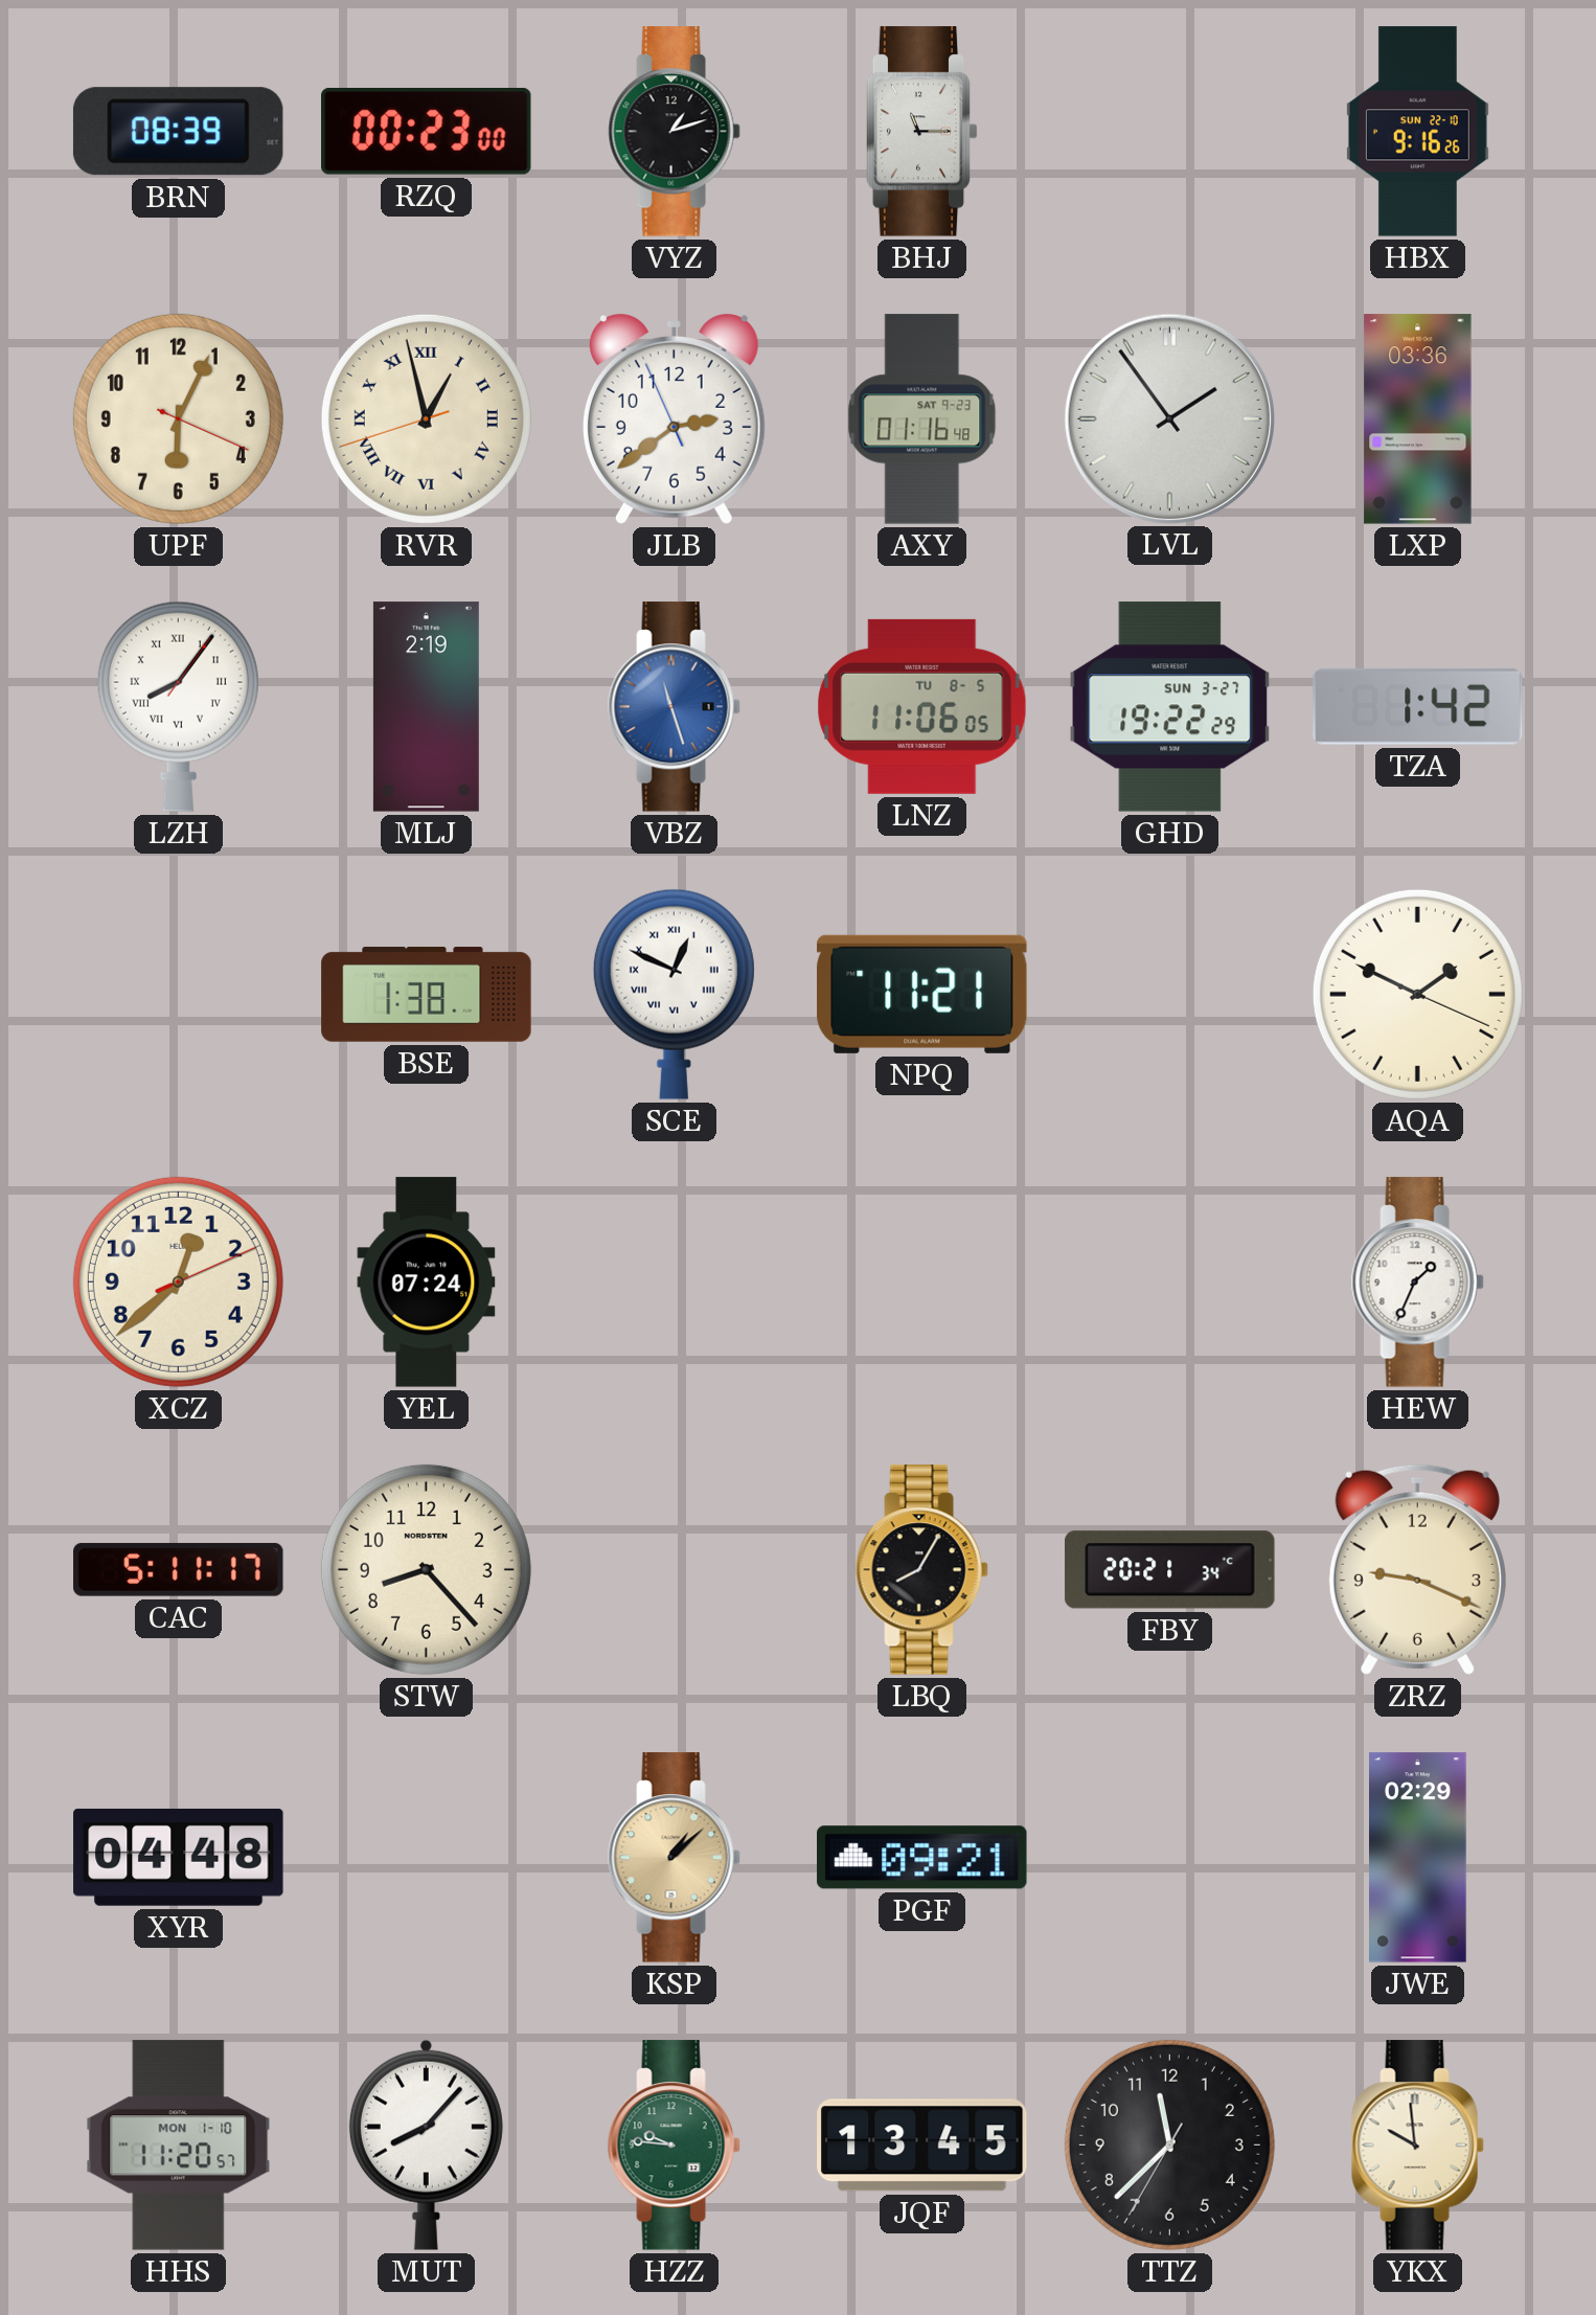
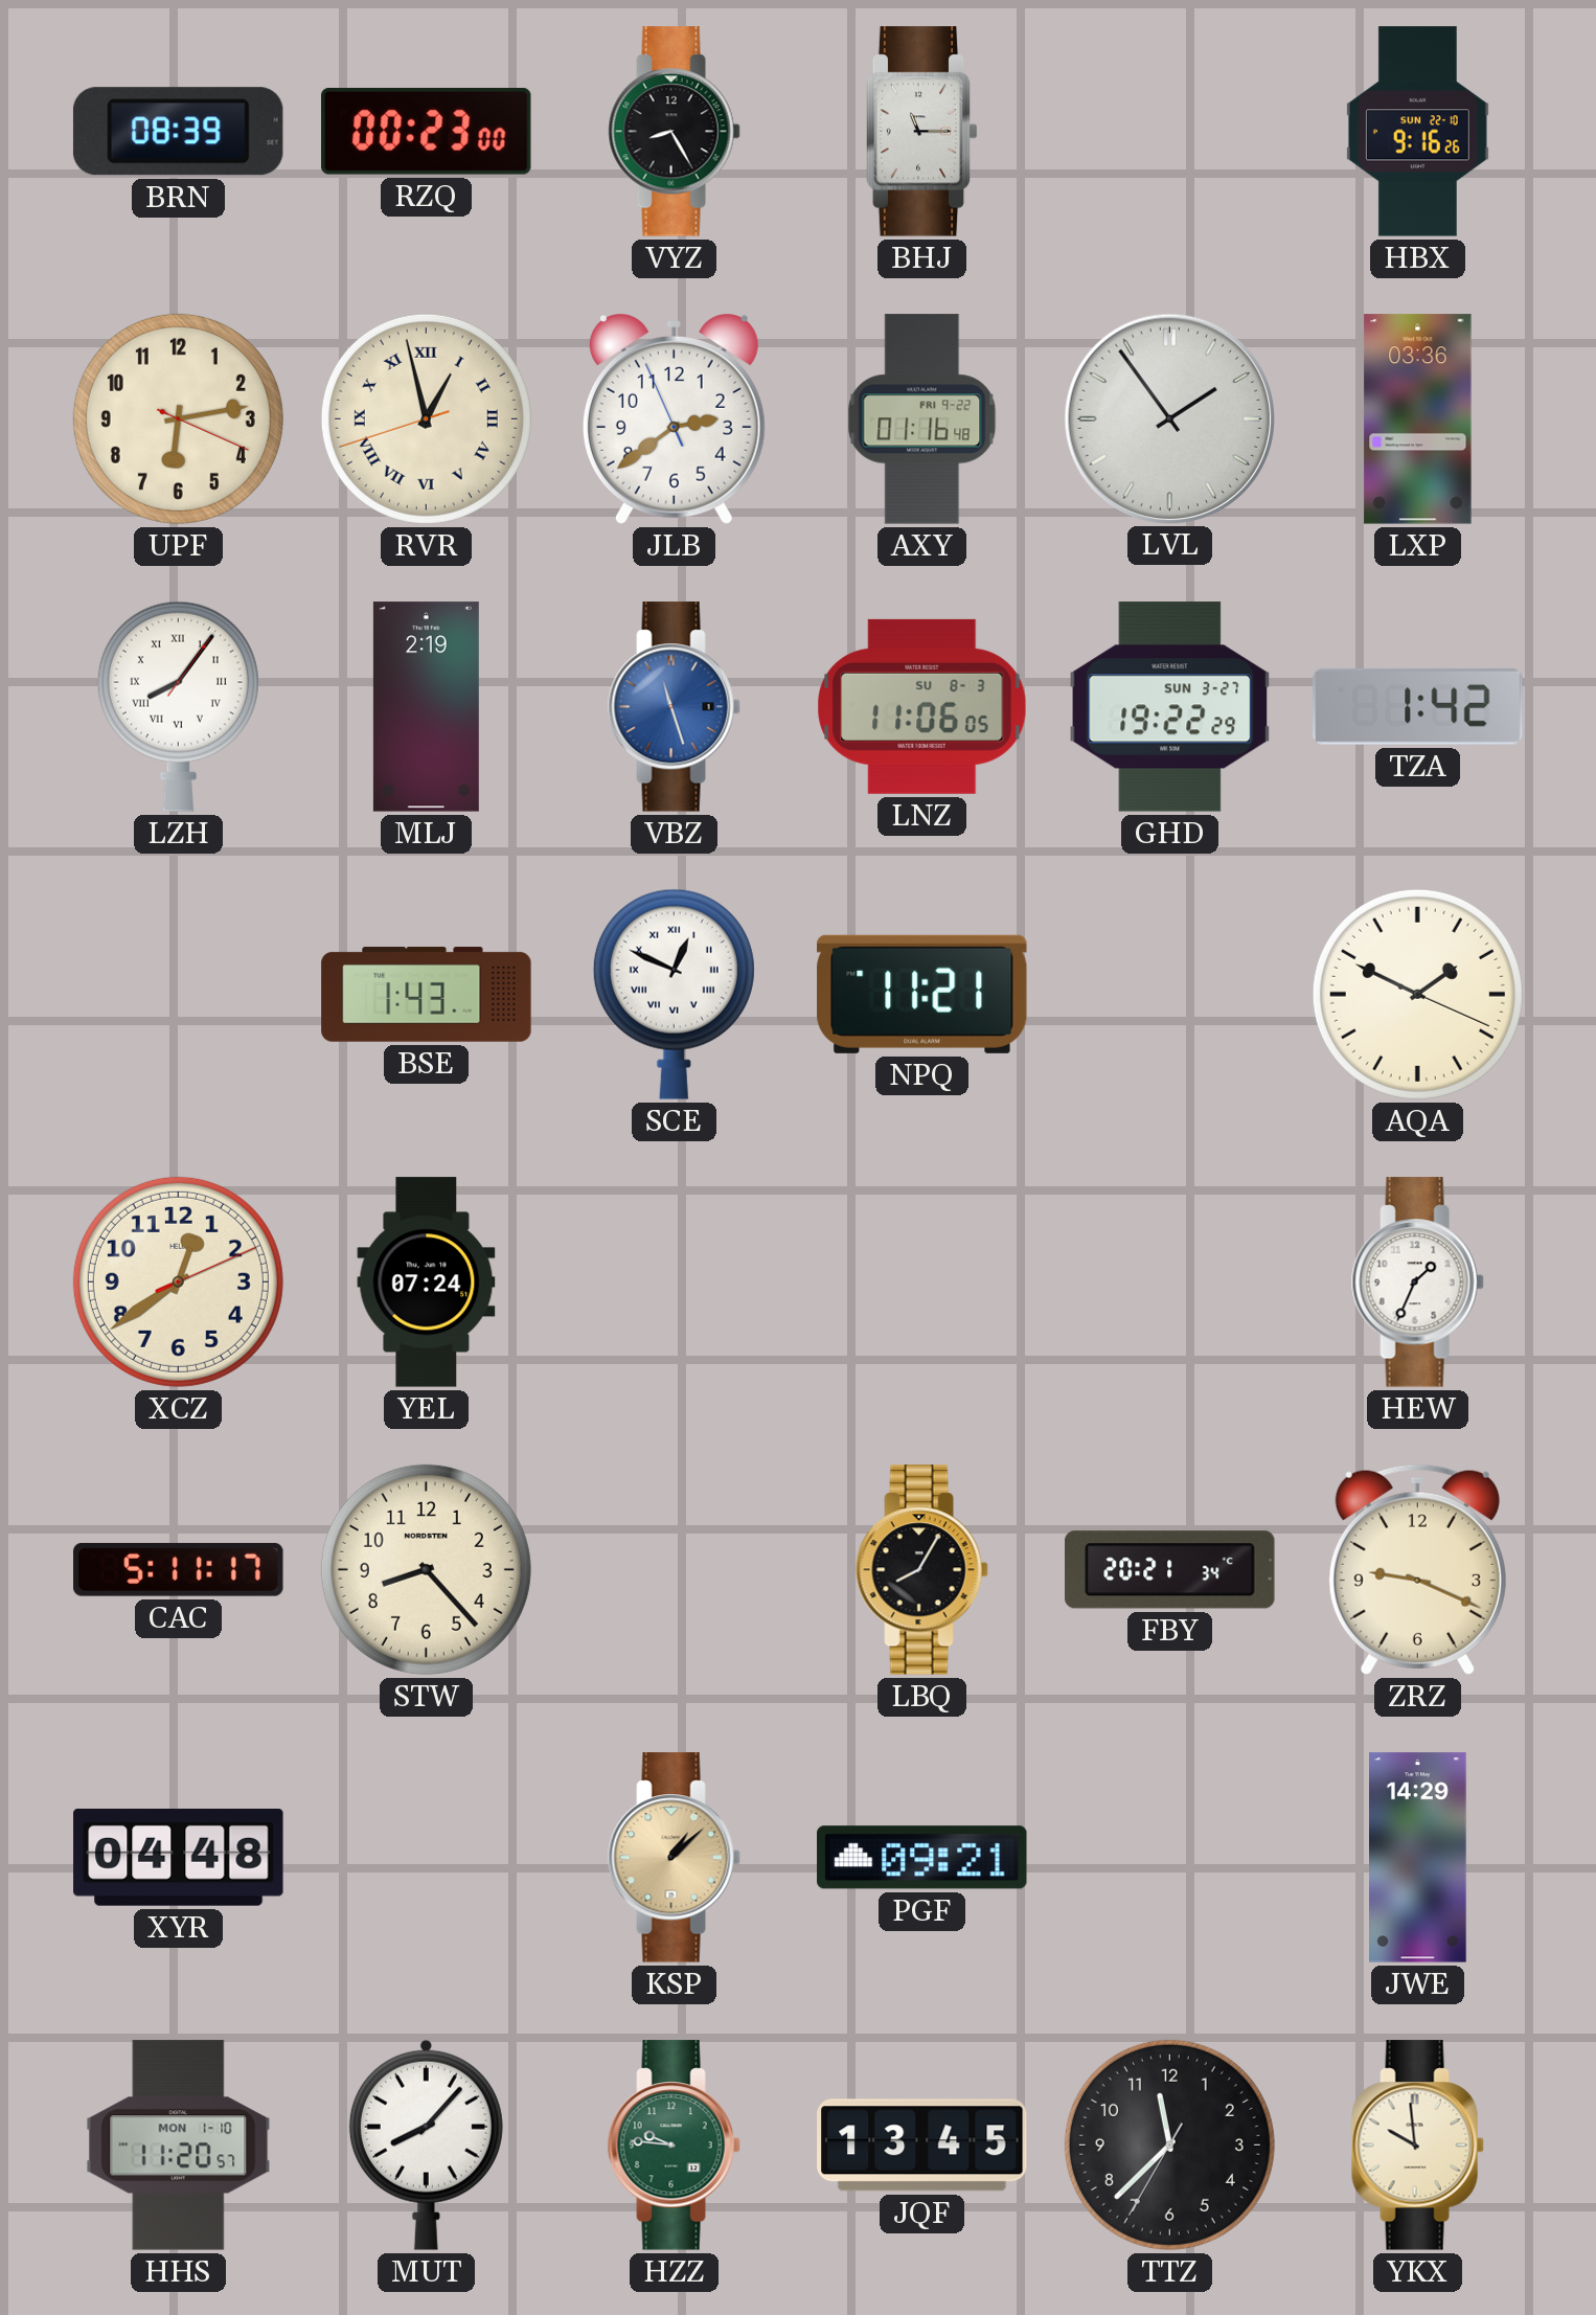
VYZ: 1:12 -> 8:25
UPF: 6:04 -> 6:13
AXY date: SAT 9-23 -> FRI 9-22
LNZ date: TU 8-5 -> SU 8-3
BSE: 1:38 -> 1:43
XCZ: 12:38 -> 12:39
JWE: 02:29 -> 14:29
